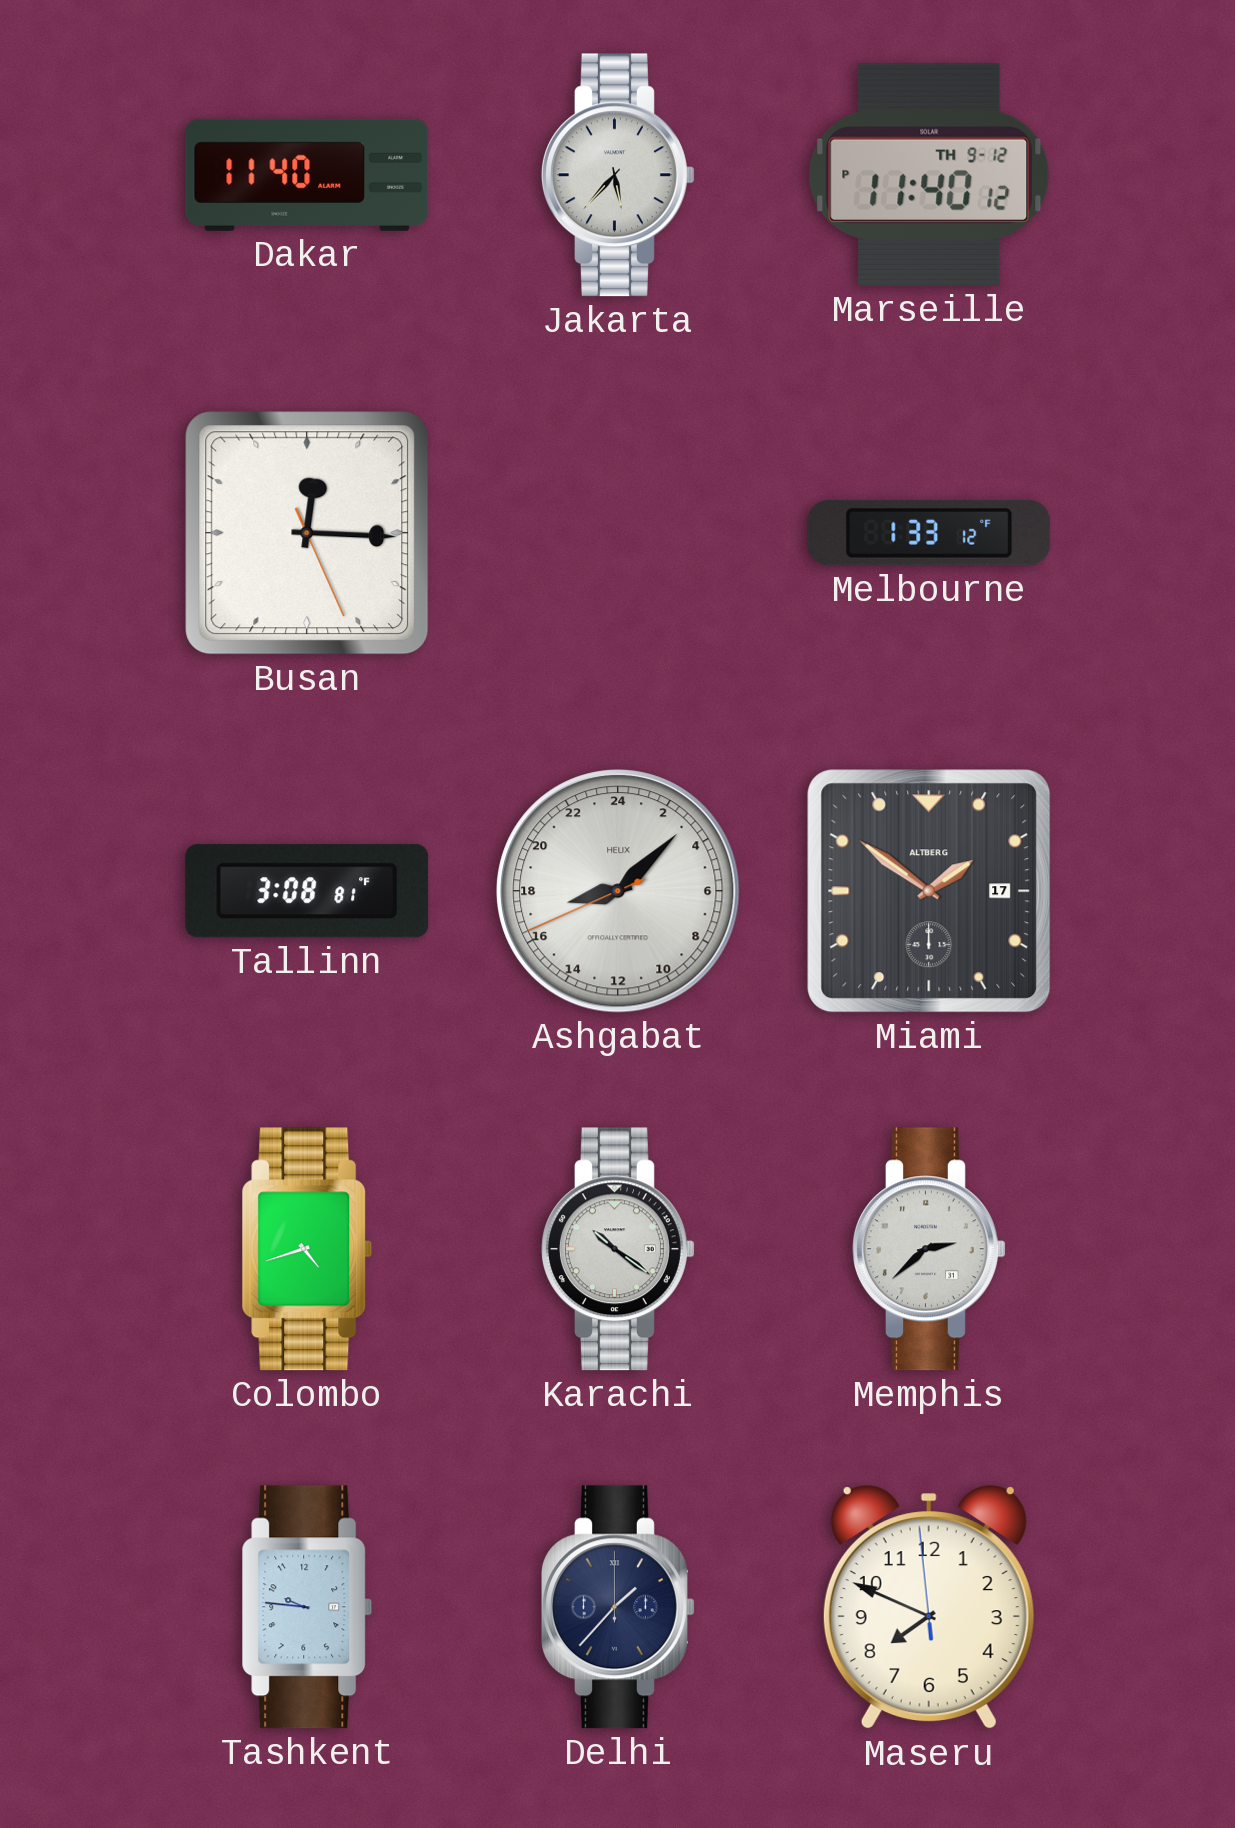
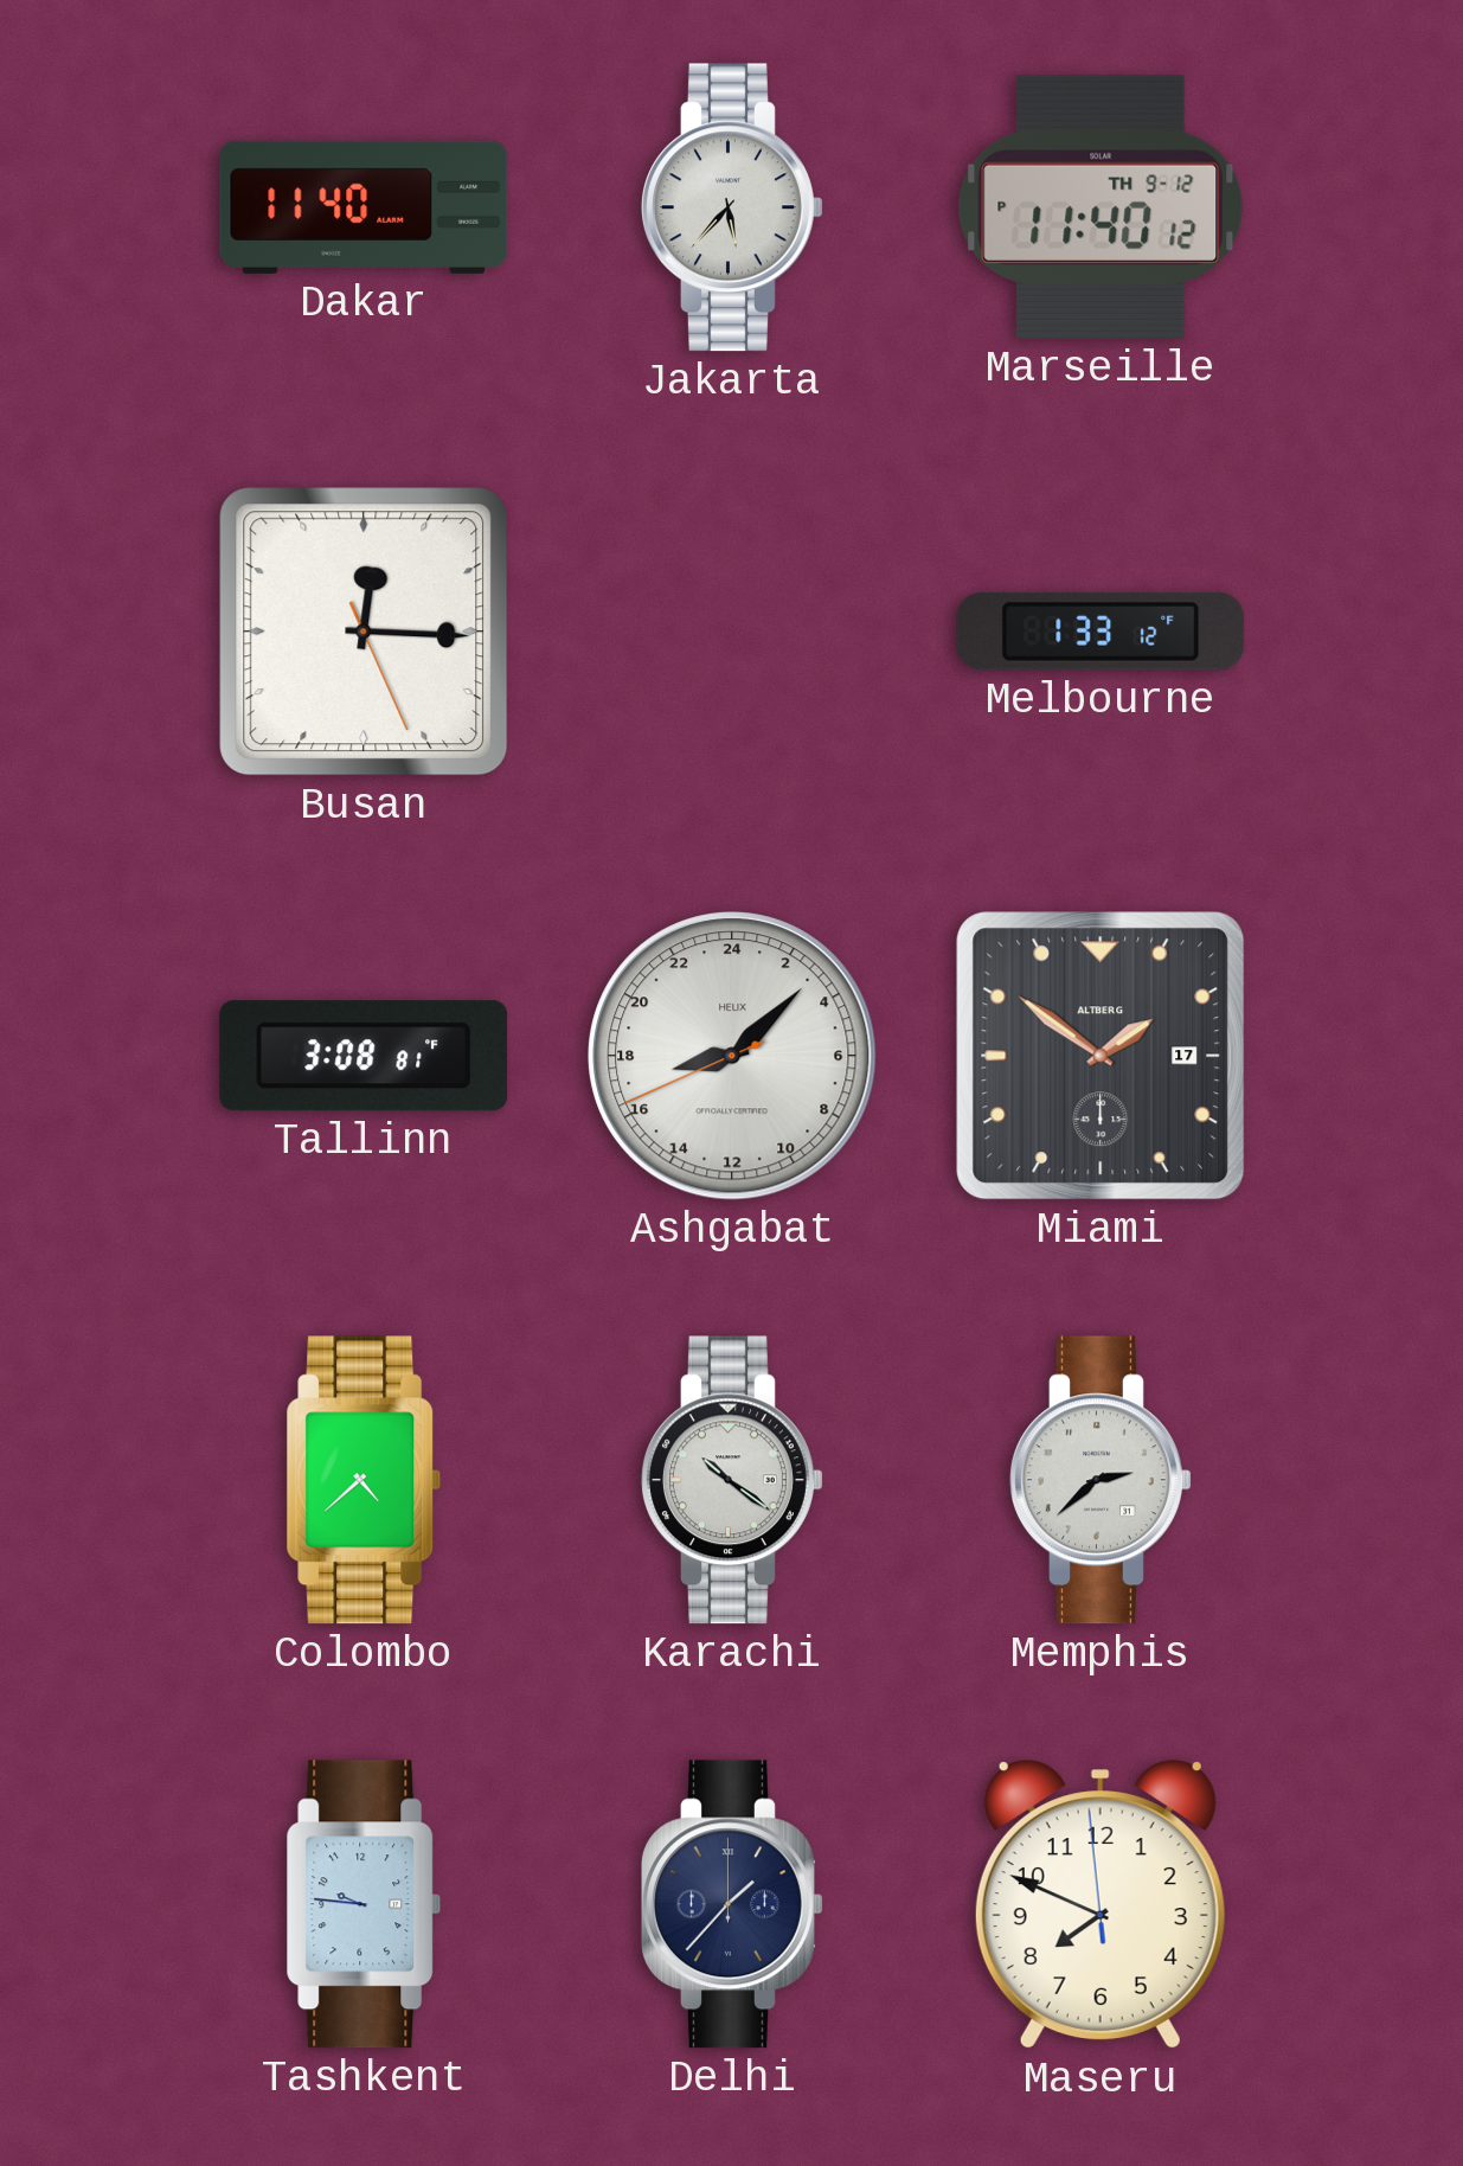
Colombo: 4:42 -> 4:38
